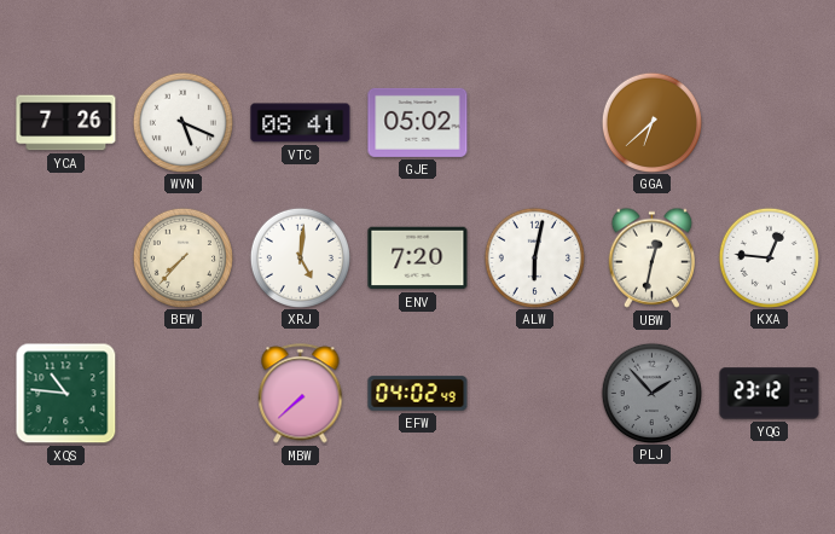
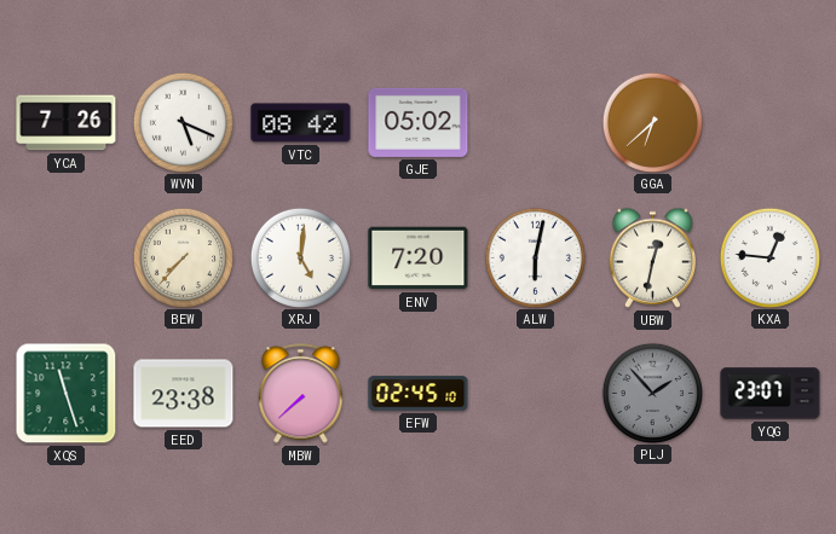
VTC: 08:41 -> 08:42
XQS: 10:46 -> 11:27
EED: none -> 23:38
EFW: 04:02 -> 02:45
YQG: 23:12 -> 23:07
